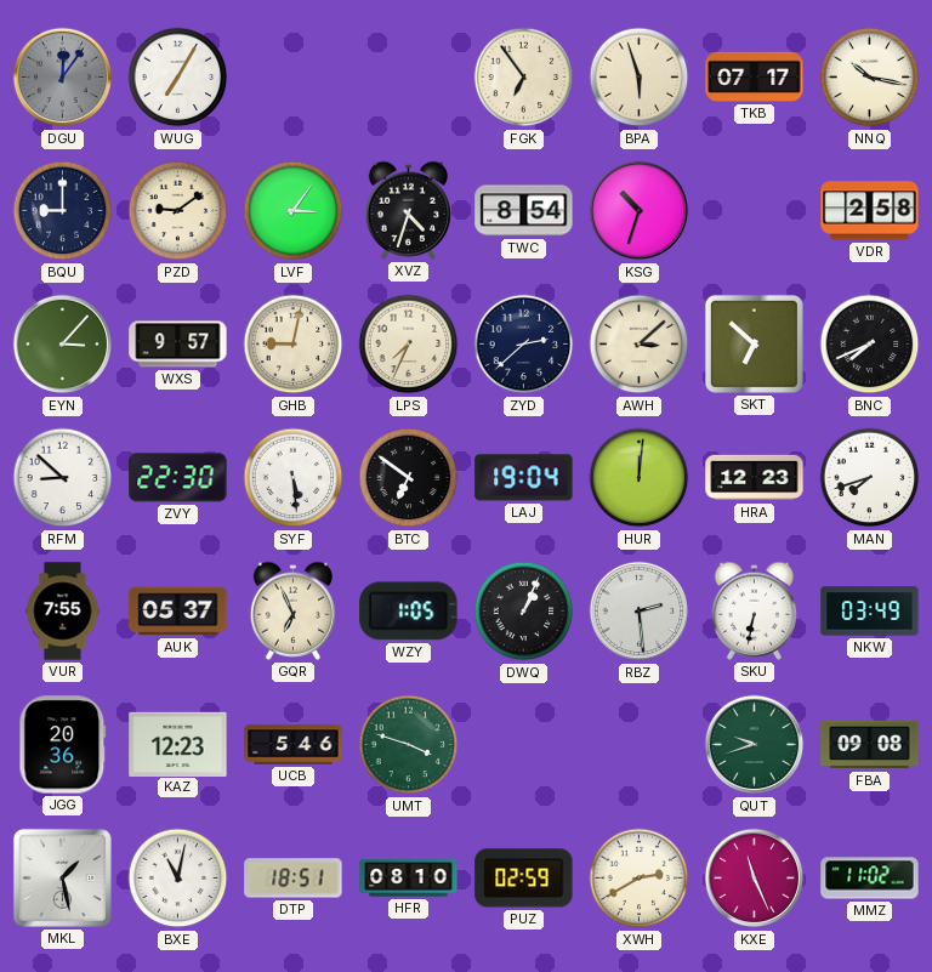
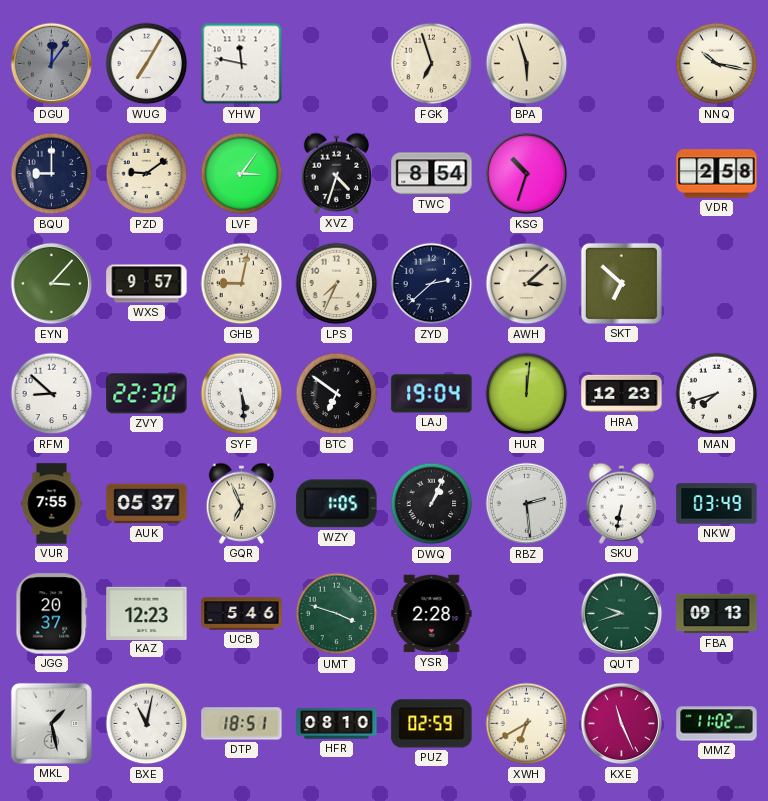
YHW: none -> 11:47
FGK: 6:54 -> 6:57
TKB: 07:17 -> none
BNC: 7:41 -> none
JGG: 20:36 -> 20:37
YSR: none -> 2:28
FBA: 09:08 -> 09:13
XWH: 2:40 -> 6:40
